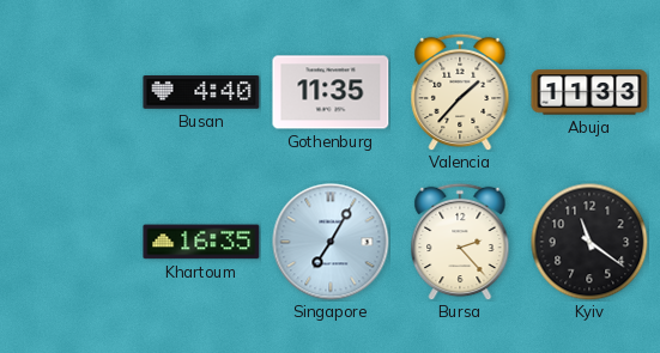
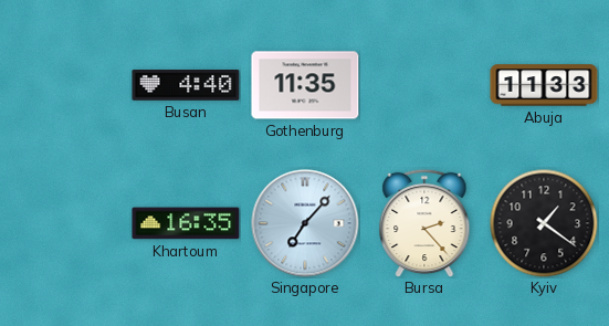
Valencia: 1:37 -> none
Singapore: 7:05 -> 7:07
Kyiv: 11:21 -> 1:21
